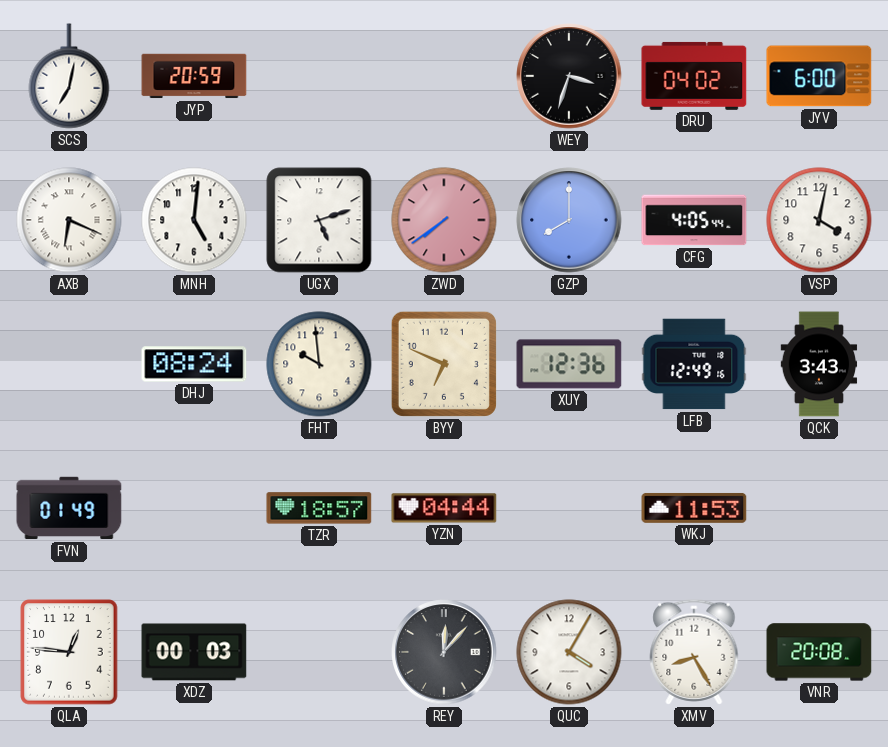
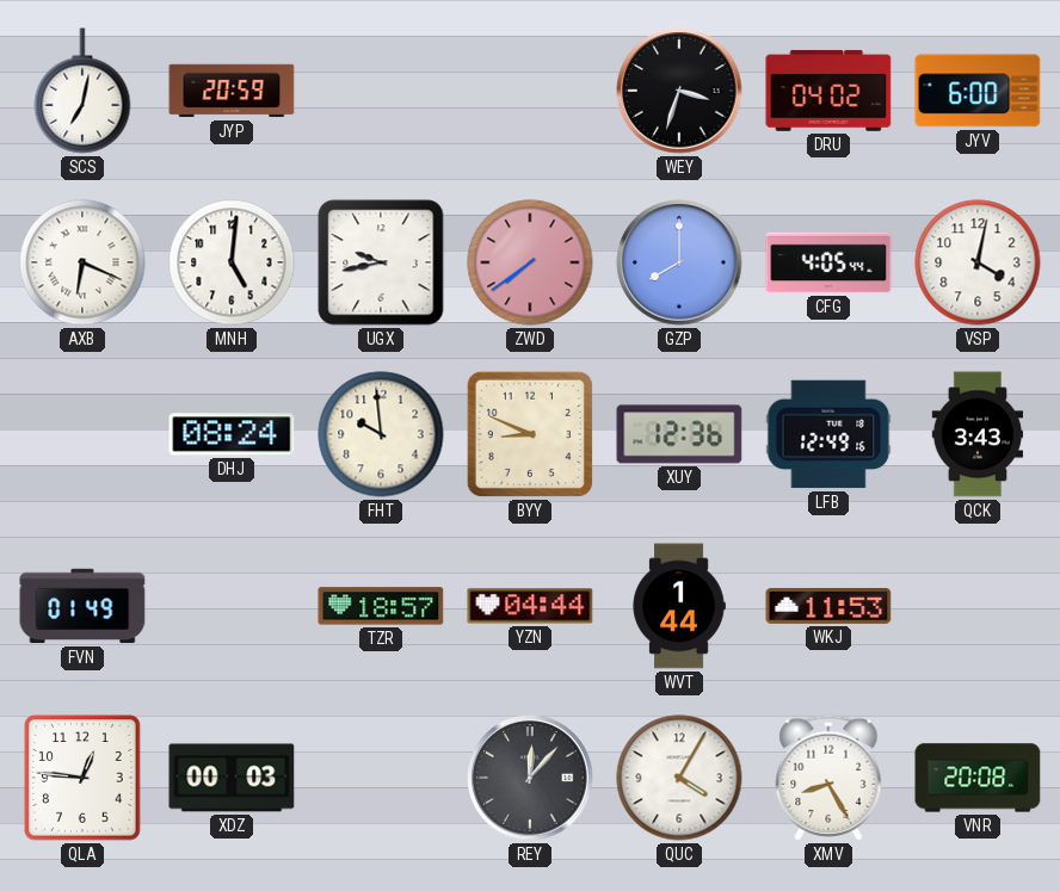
UGX: 5:12 -> 9:43
BYY: 6:49 -> 8:49
WVT: none -> 1:44
